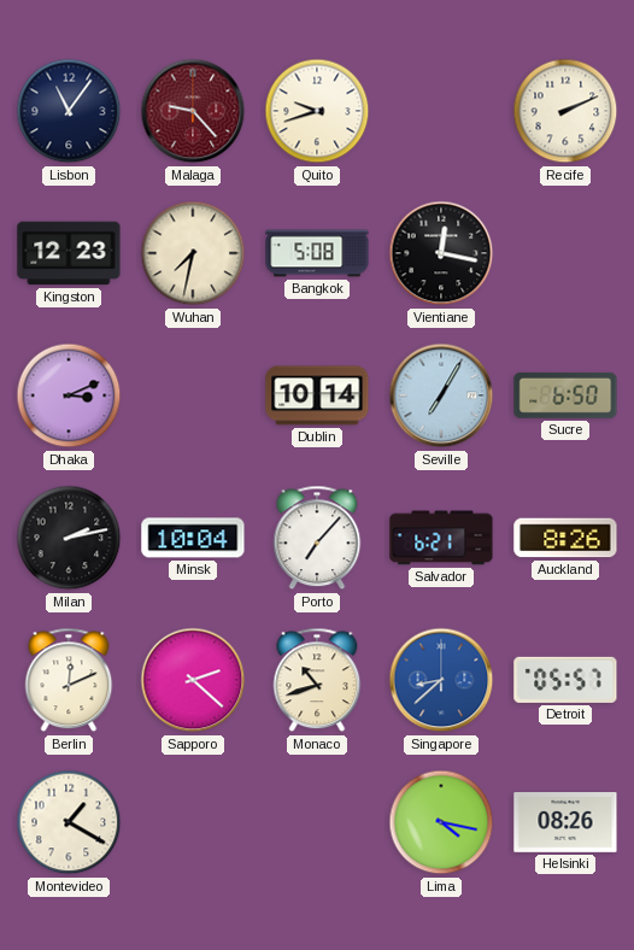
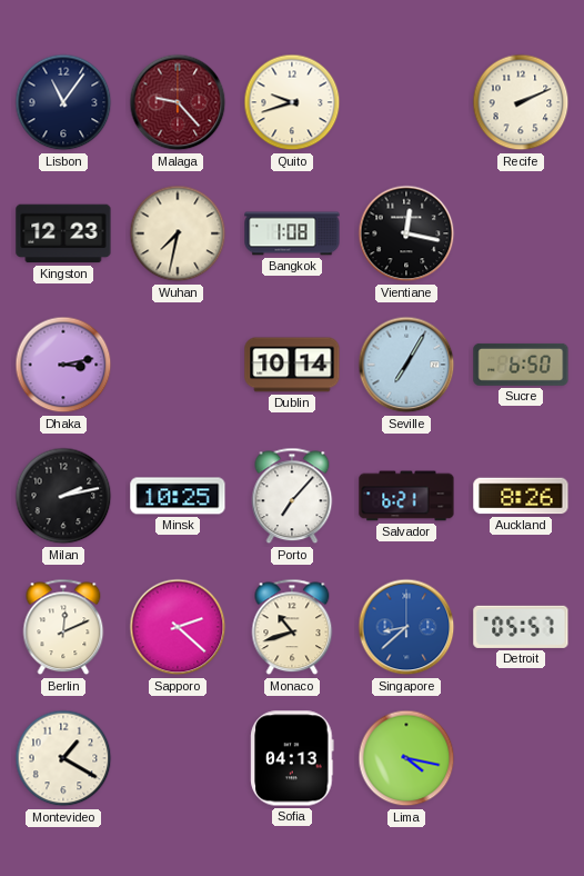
Bangkok: 5:08 -> 1:08
Dhaka: 3:11 -> 3:13
Minsk: 10:04 -> 10:25
Sofia: none -> 04:13
Helsinki: 08:26 -> none
